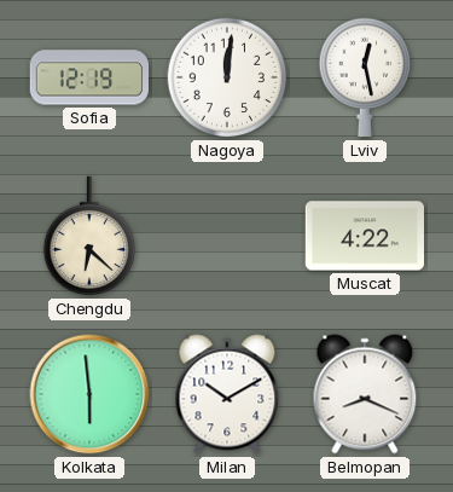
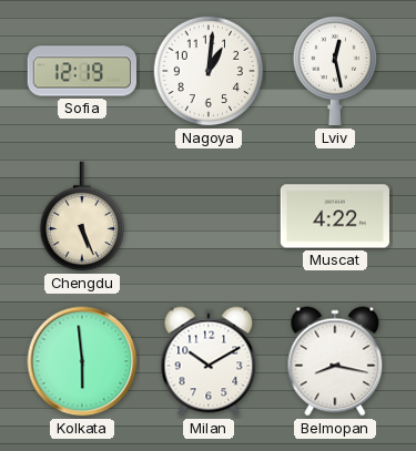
Nagoya: 12:01 -> 1:01
Chengdu: 6:22 -> 5:26
Belmopan: 8:19 -> 8:17
